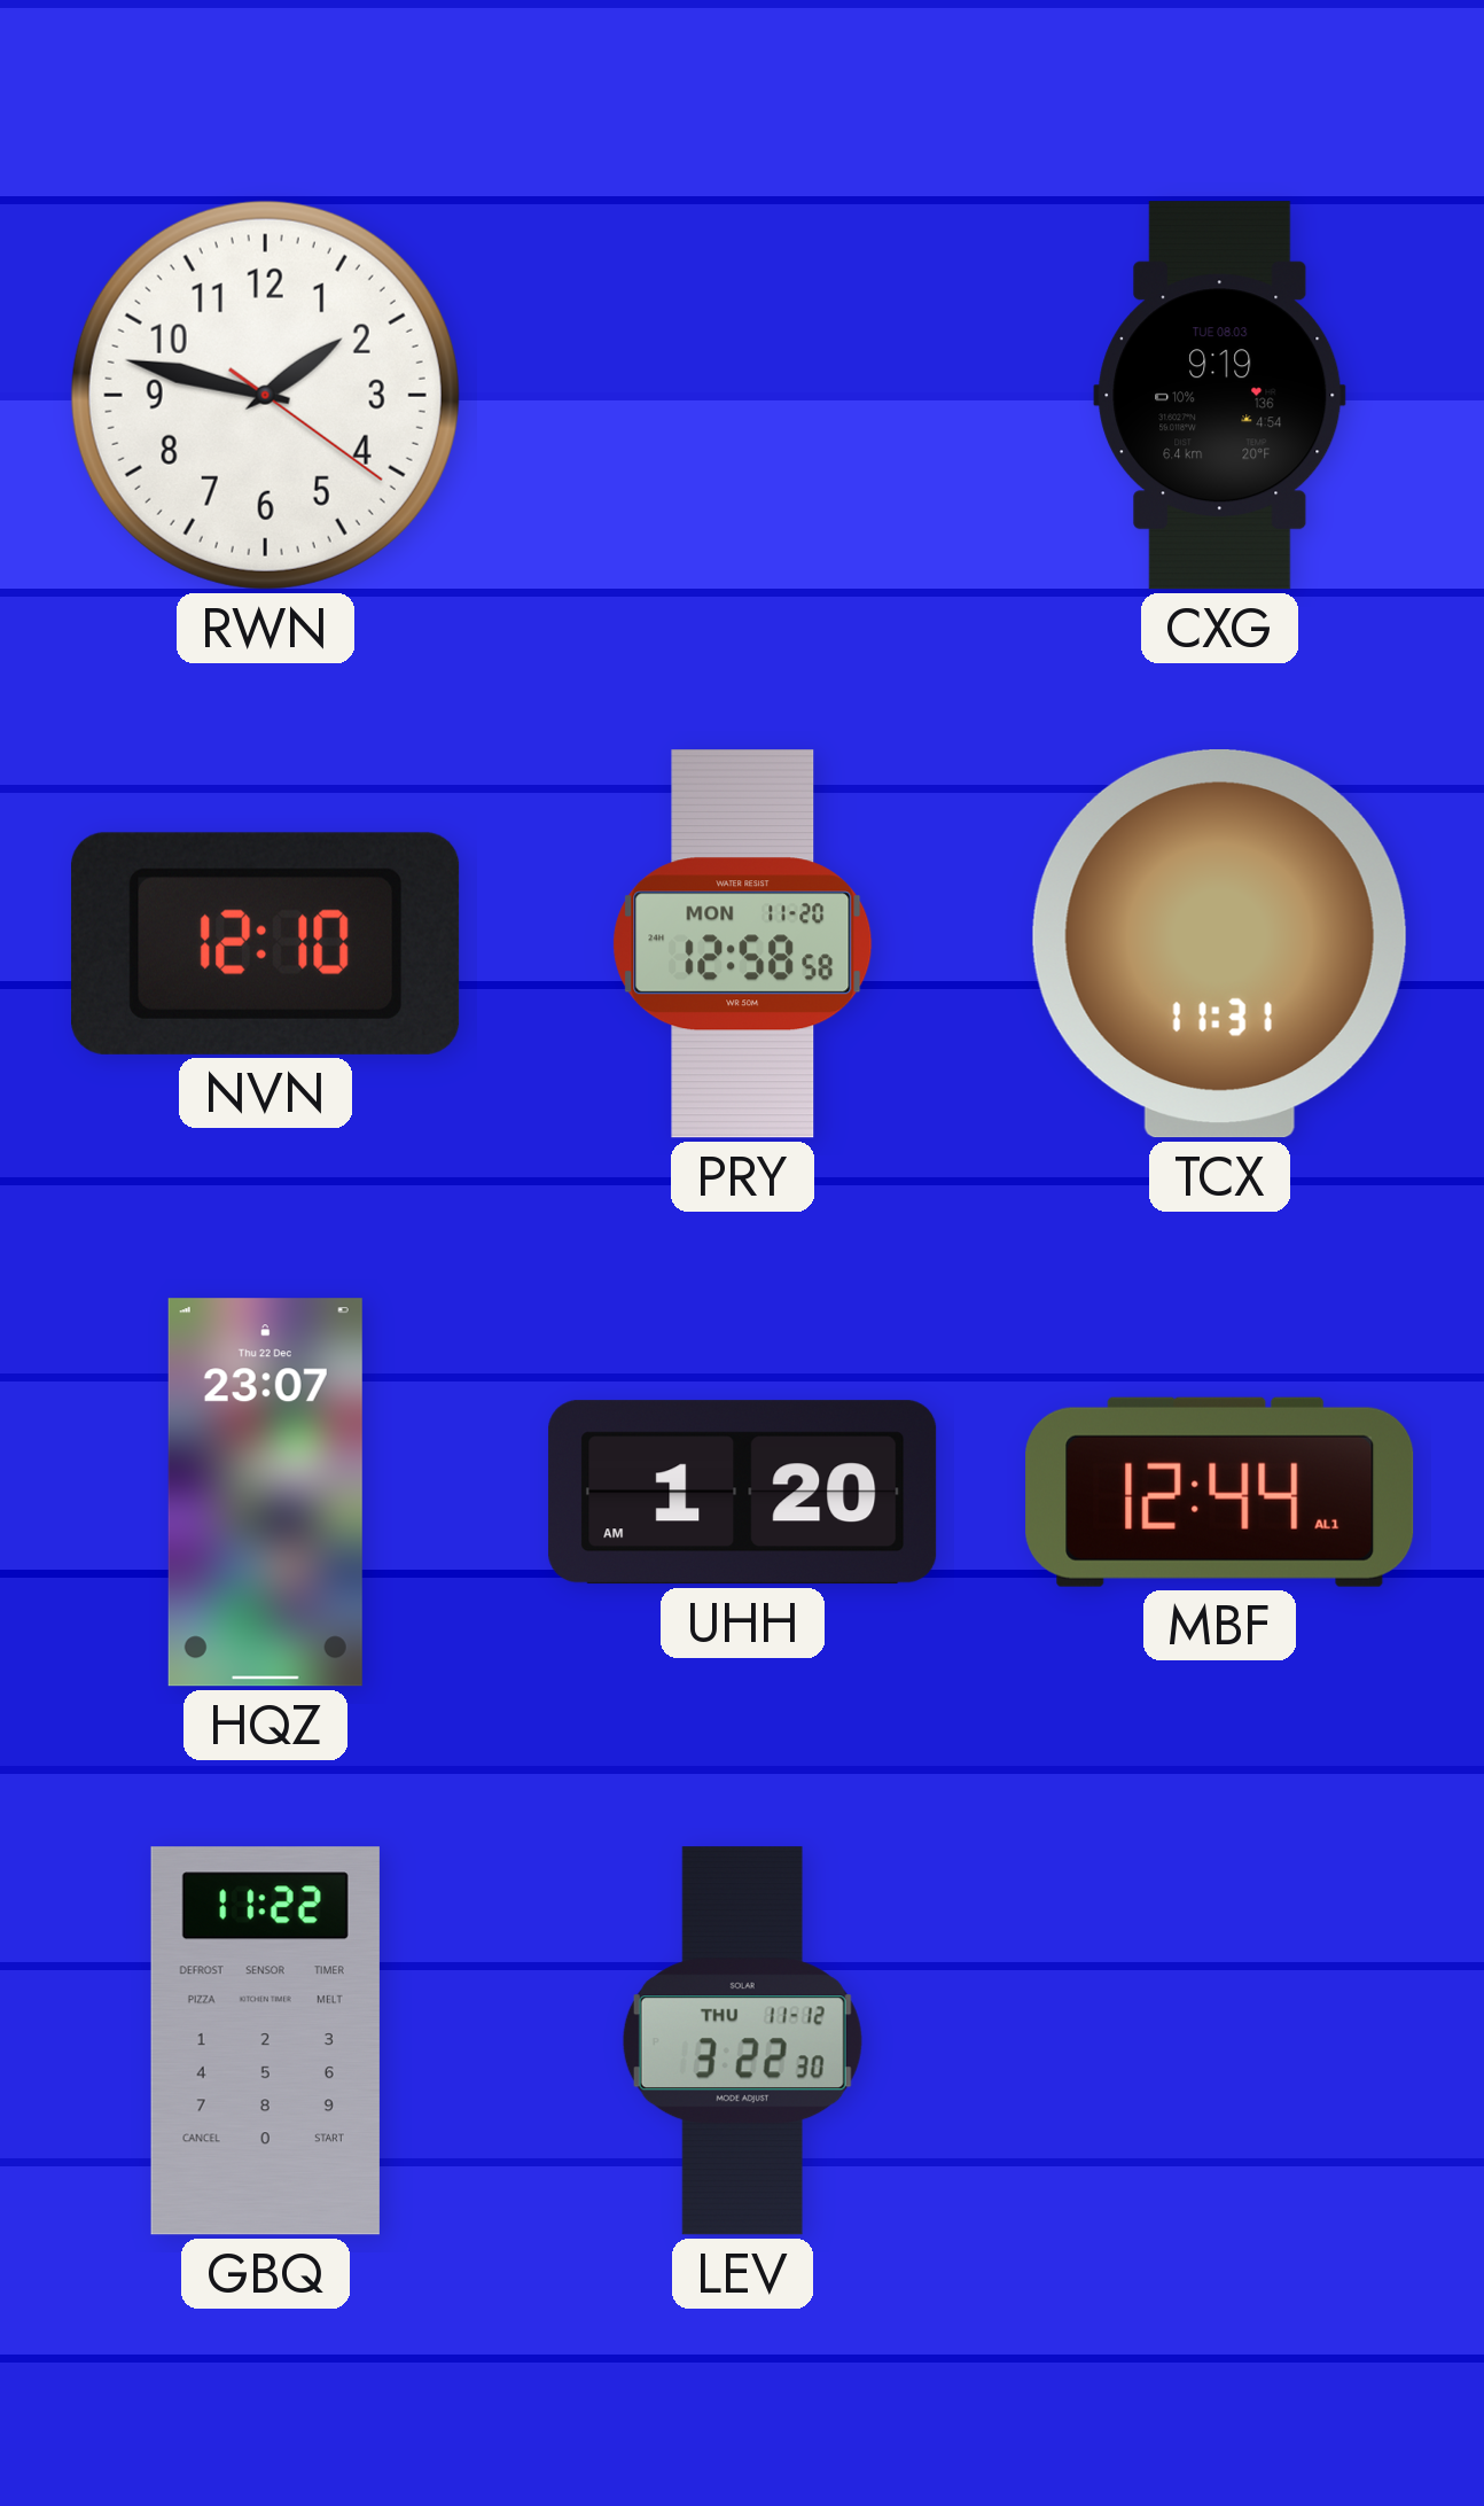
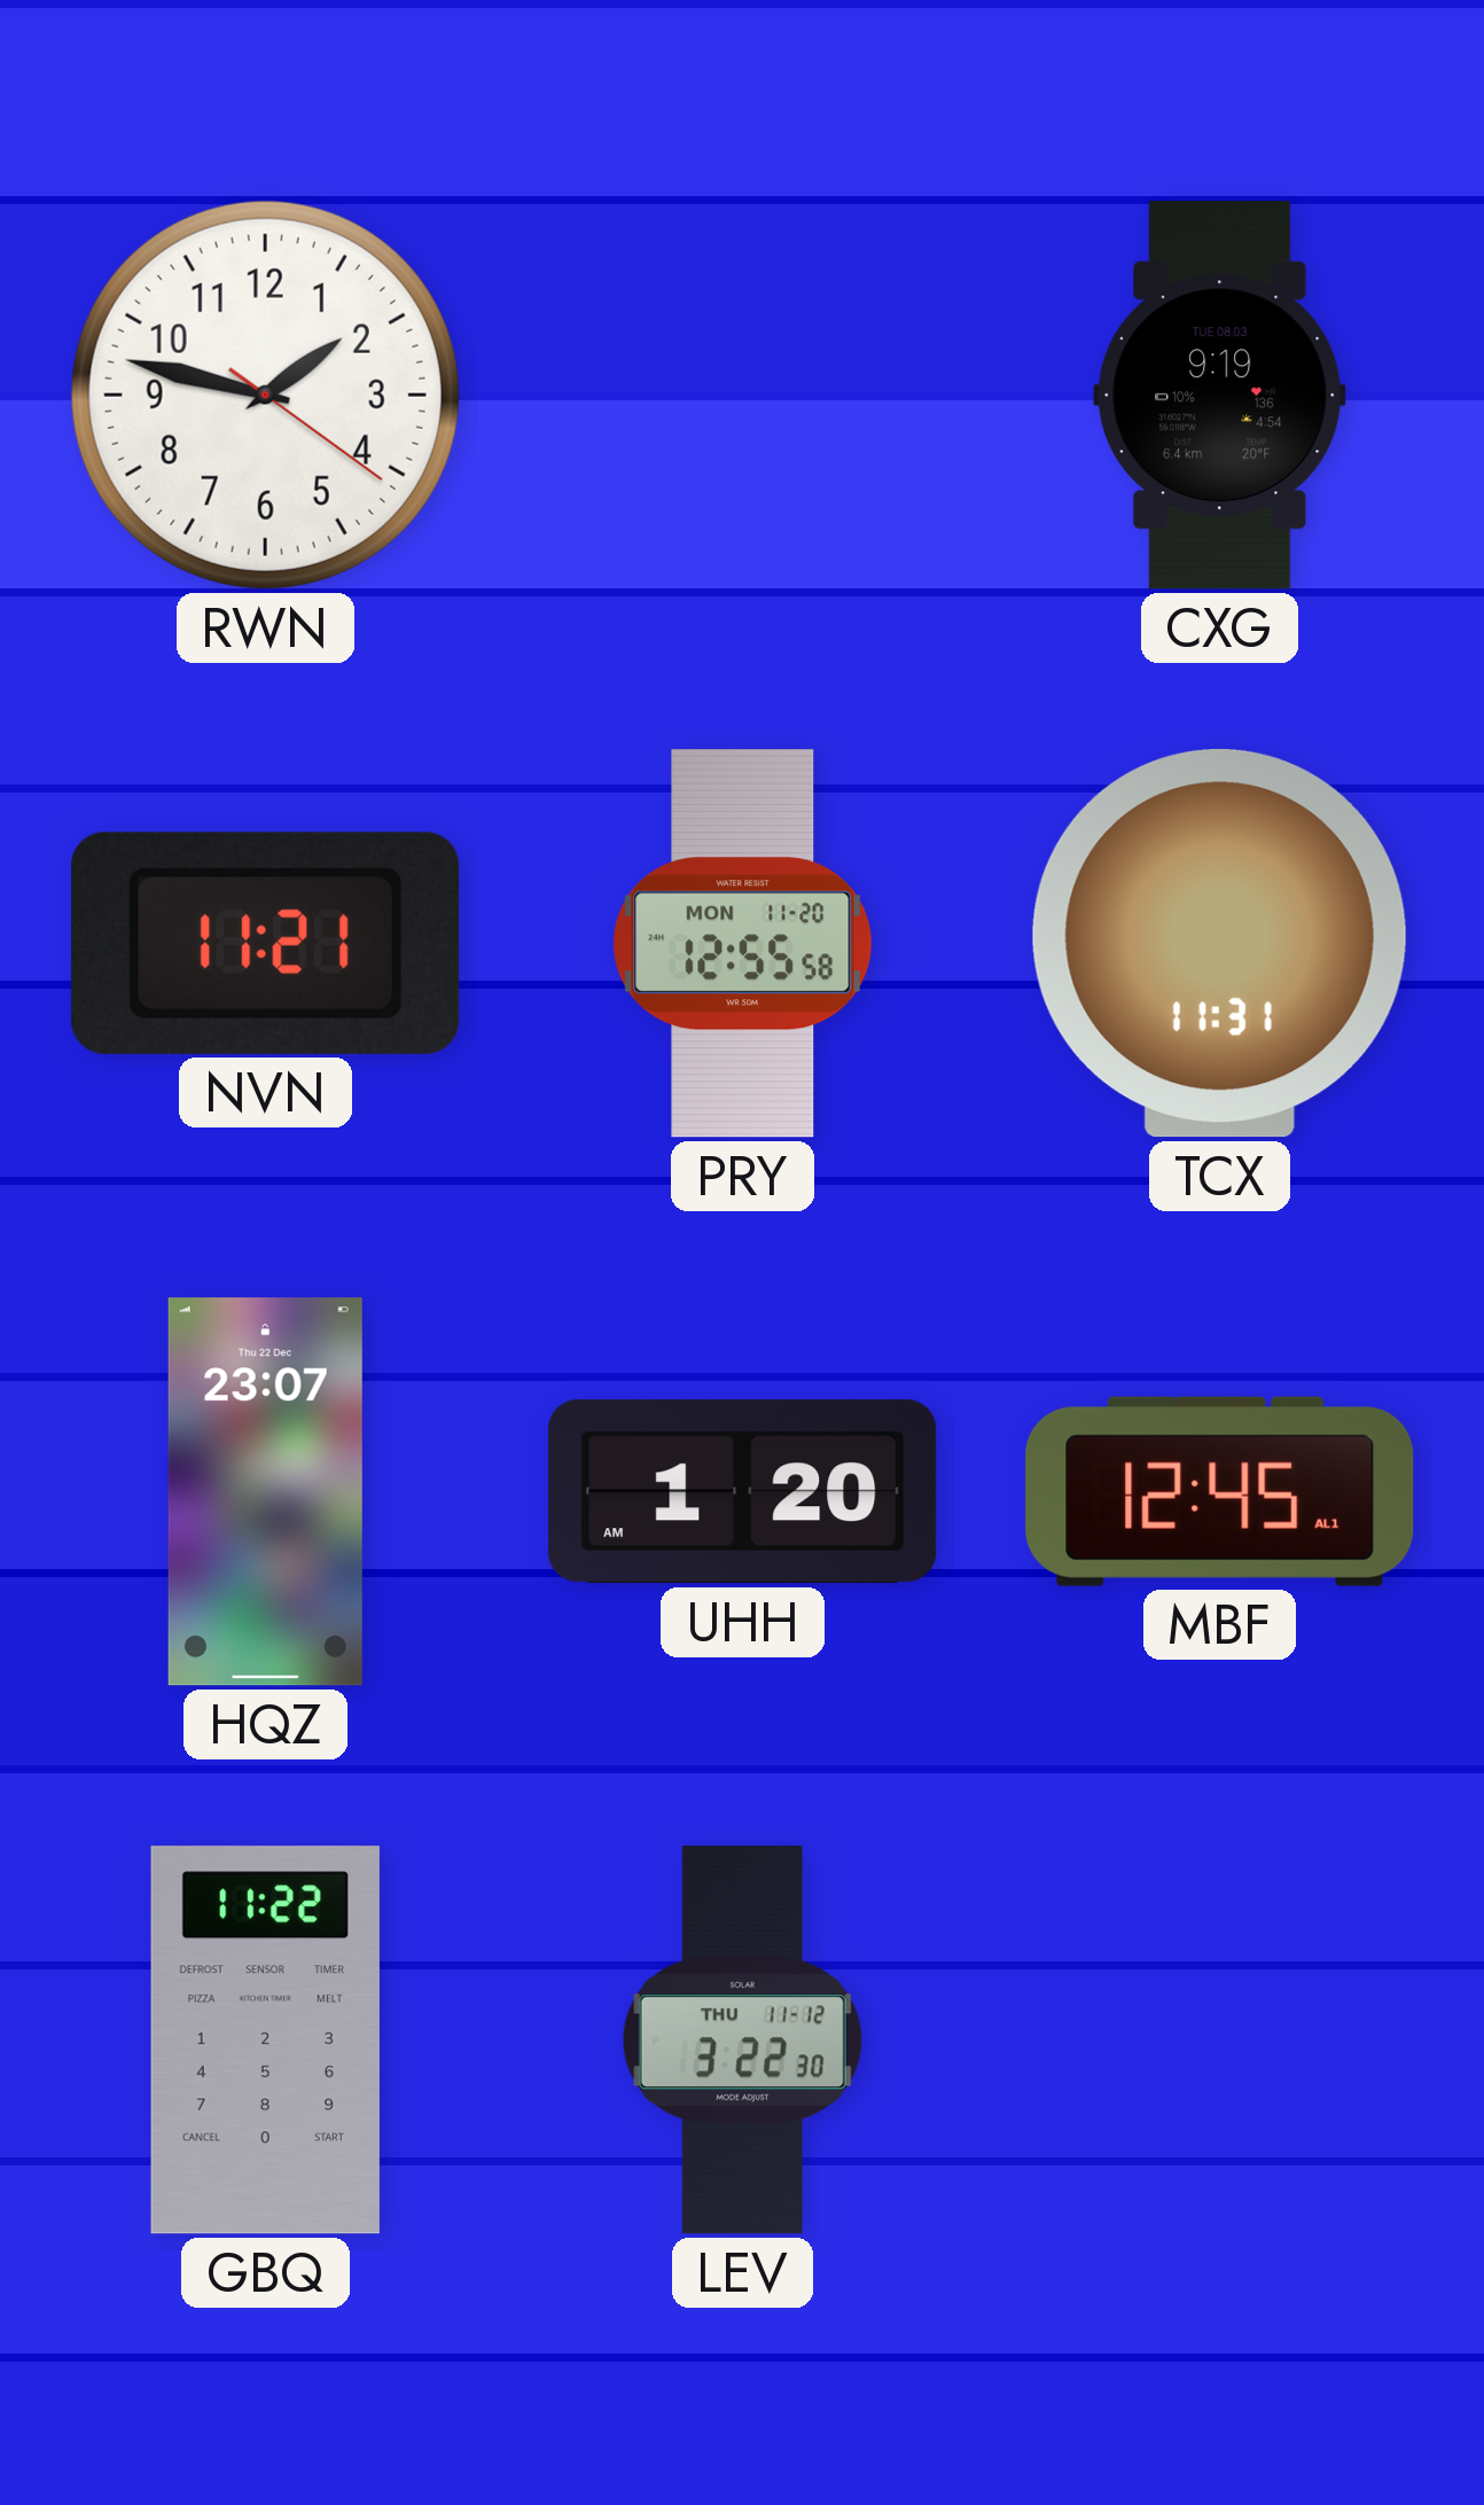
NVN: 12:10 -> 11:21
PRY: 12:58 -> 12:55
MBF: 12:44 -> 12:45
